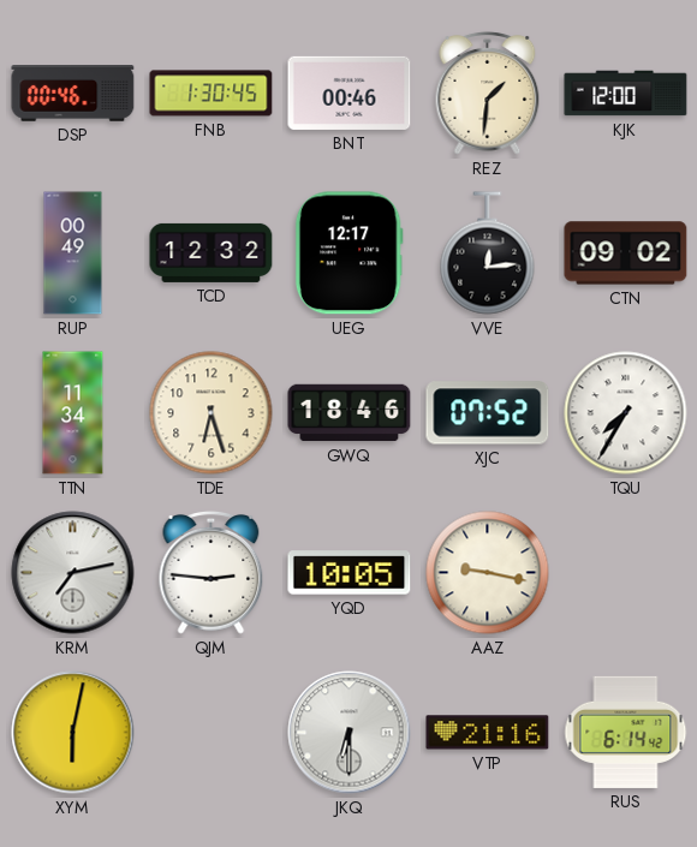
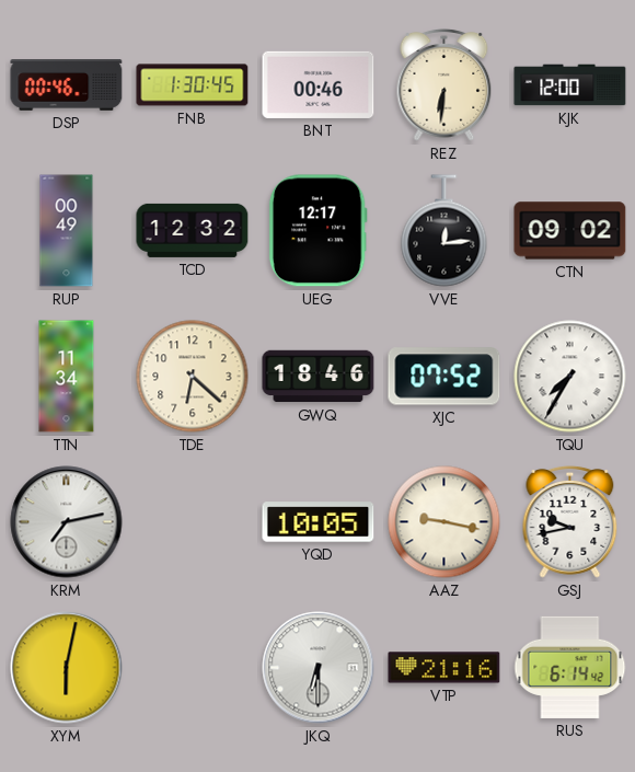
REZ: 1:31 -> 6:31
TDE: 6:27 -> 6:22
QJM: 2:46 -> none
GSJ: none -> 9:43
